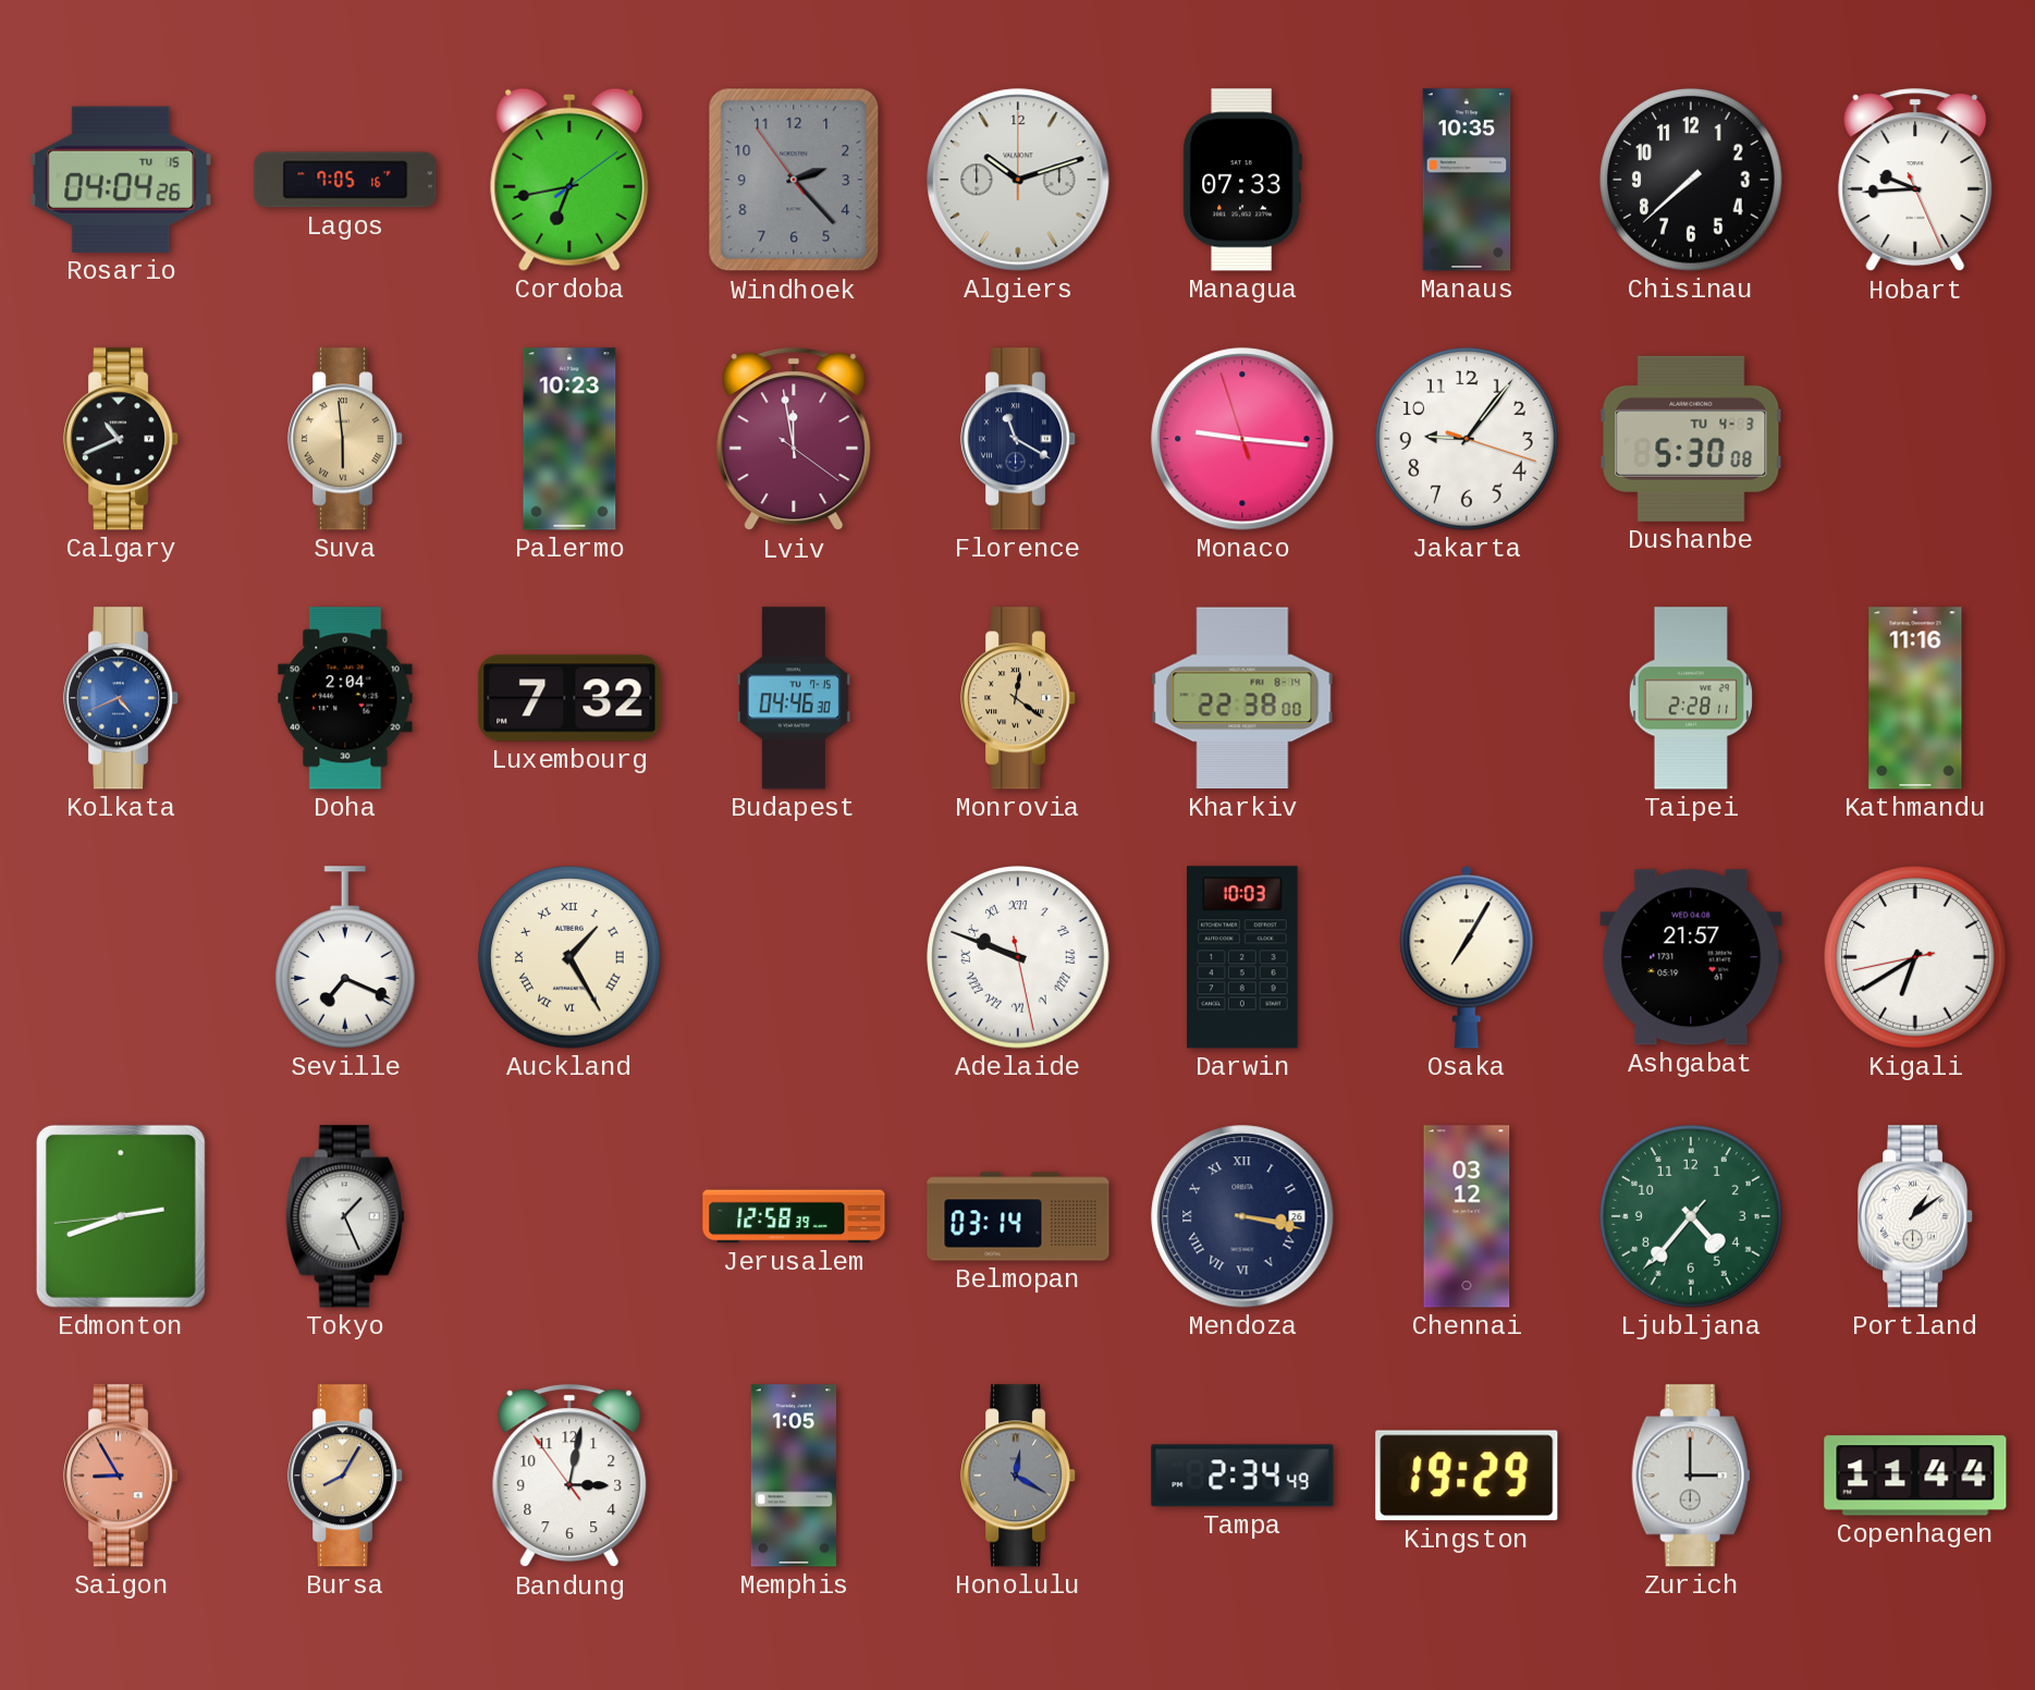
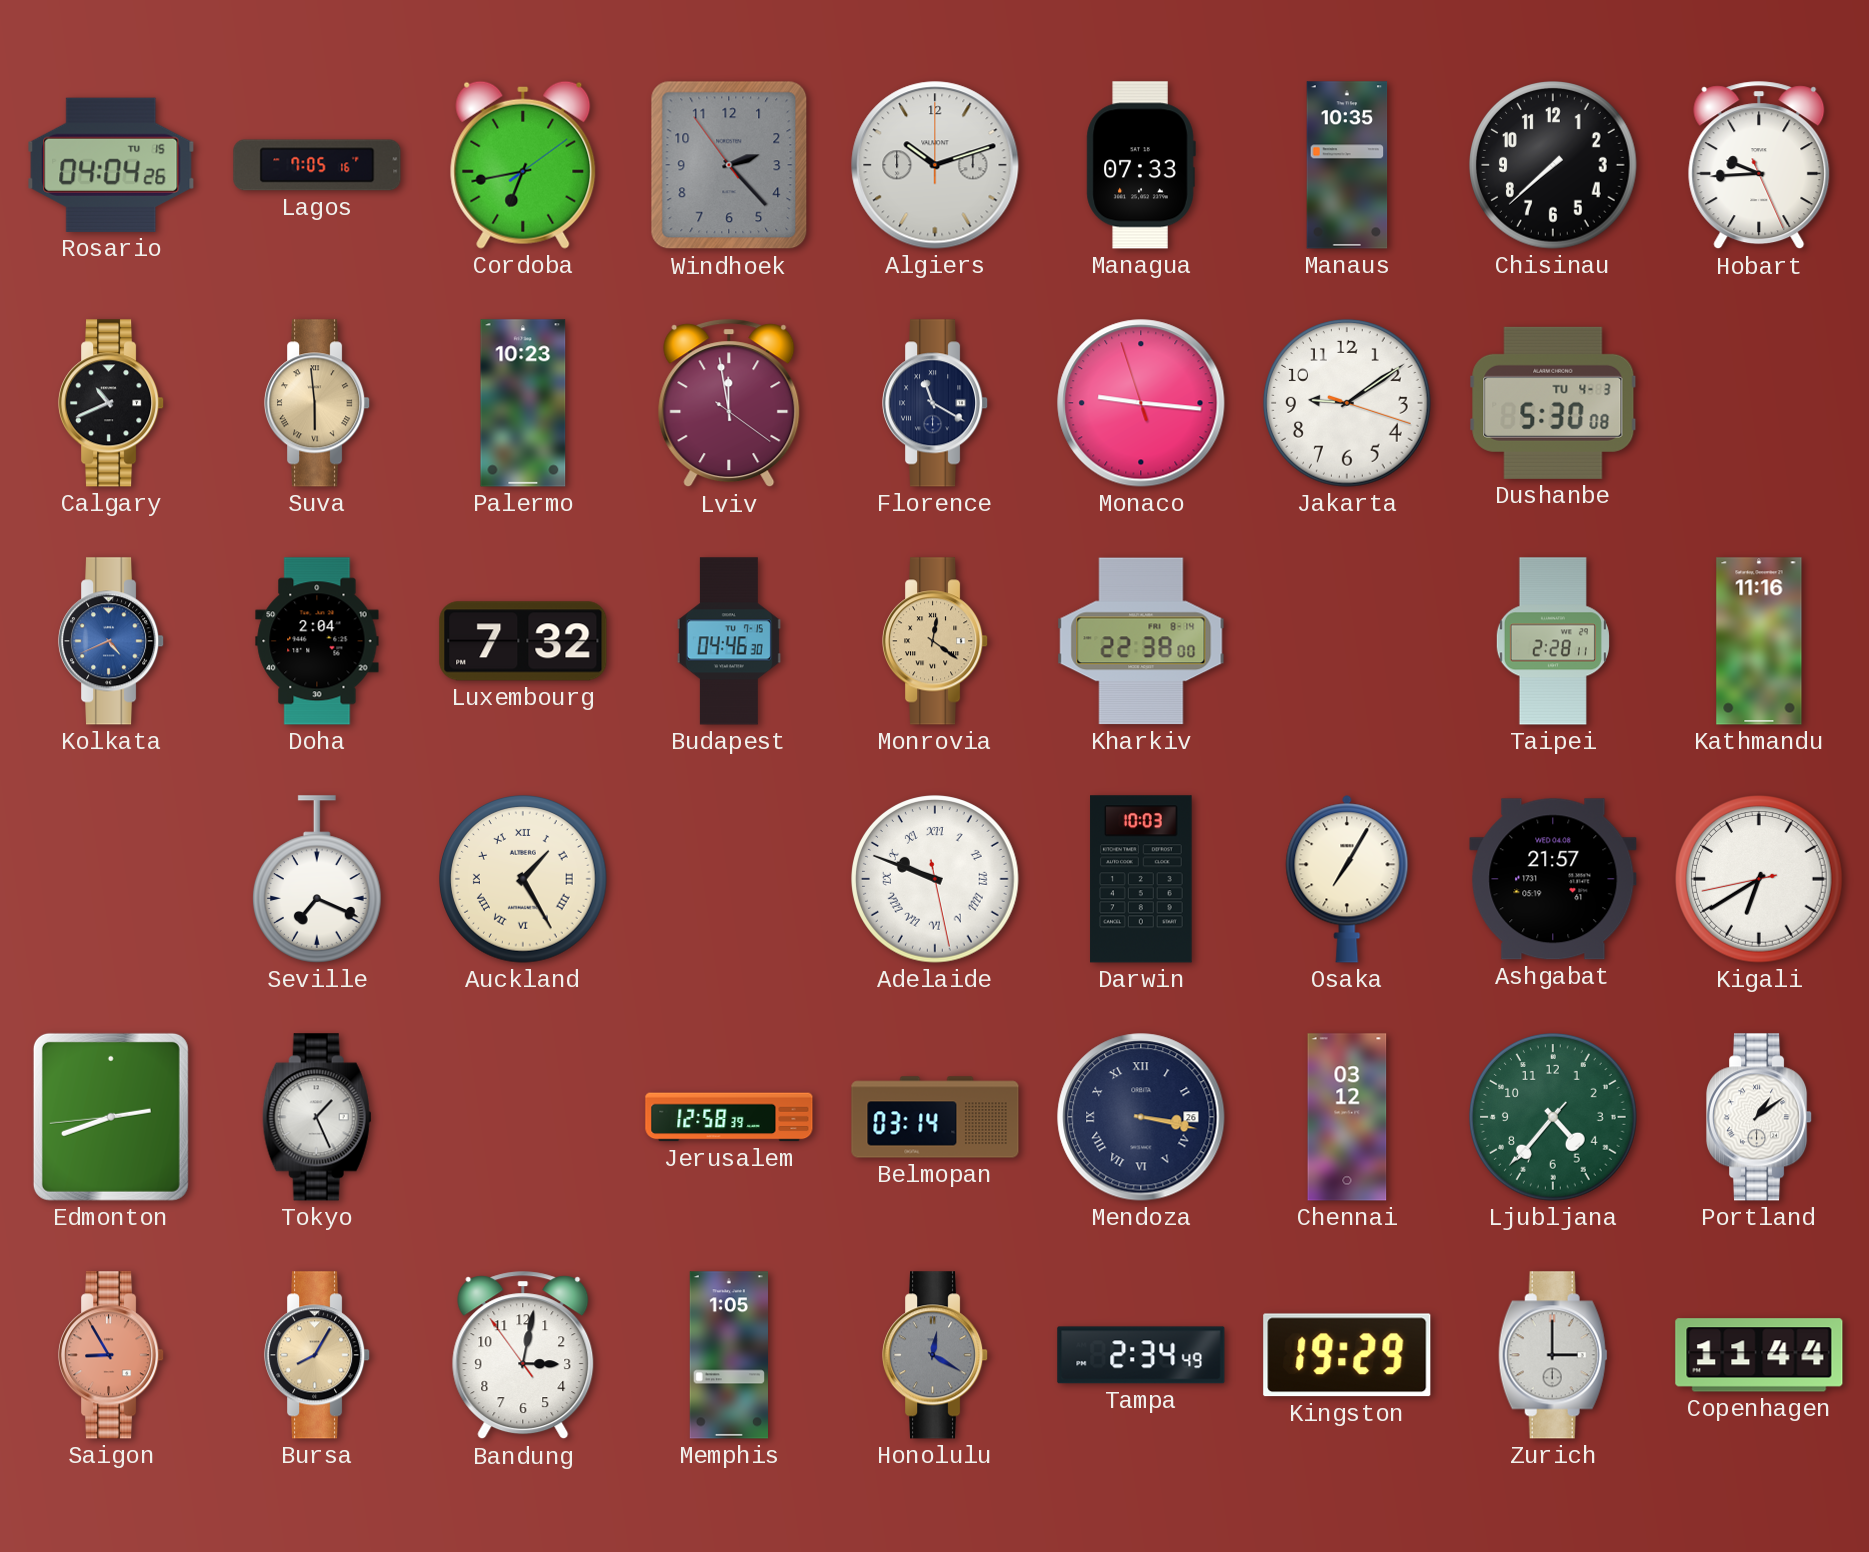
Jakarta: 9:06 -> 9:09
